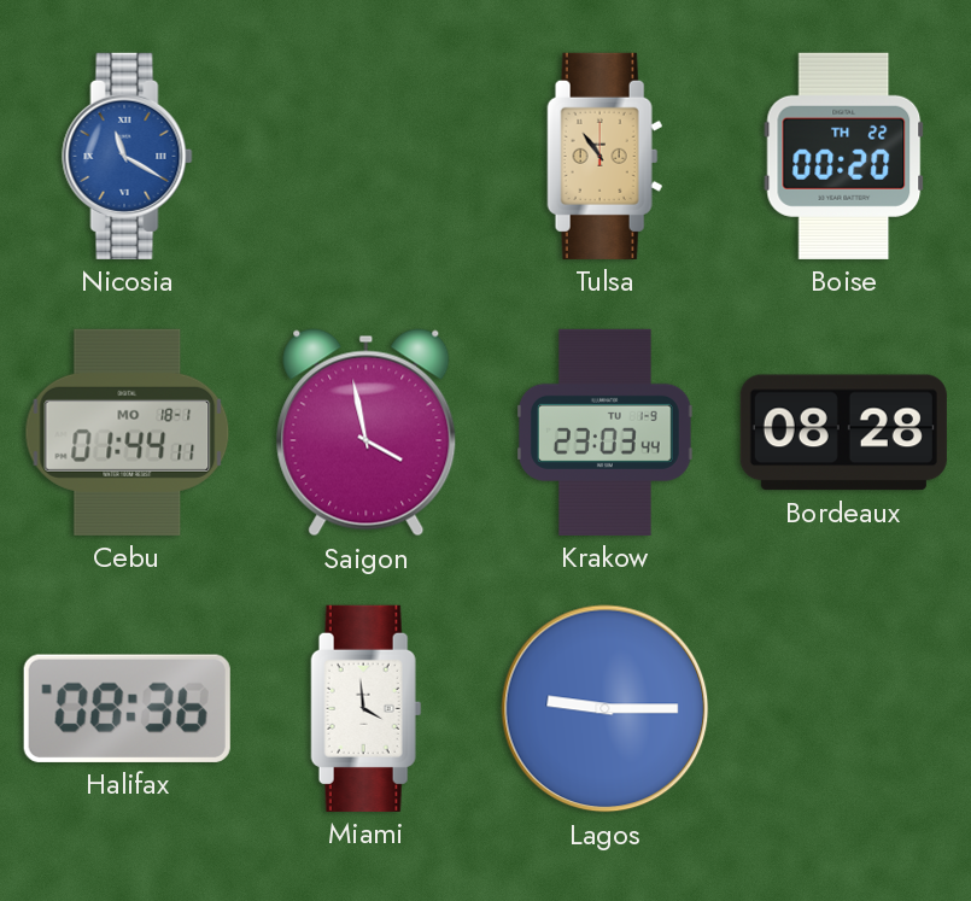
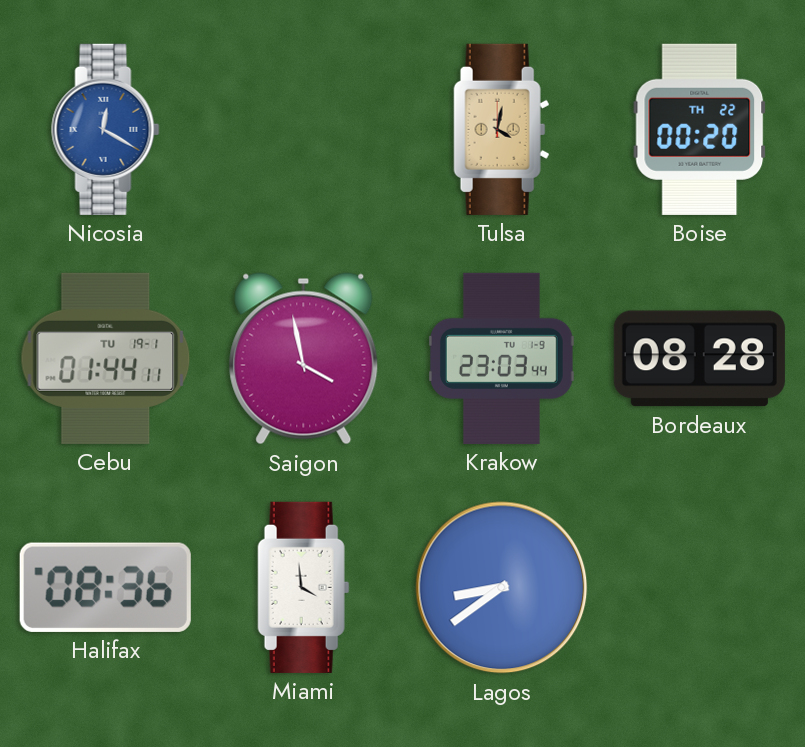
Nicosia: 11:20 -> 12:20
Tulsa: 10:54 -> 4:02
Cebu date: MO 18-1 -> TU 19-1
Lagos: 9:15 -> 8:39
